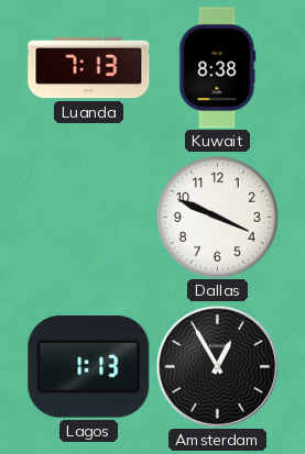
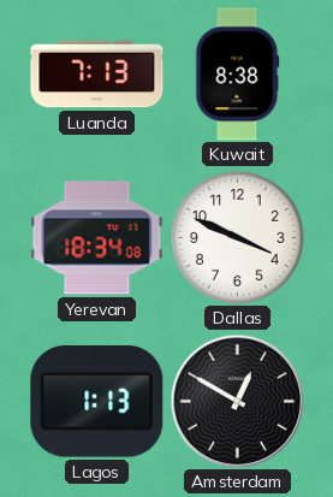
Yerevan: none -> 18:34
Amsterdam: 12:55 -> 12:50
